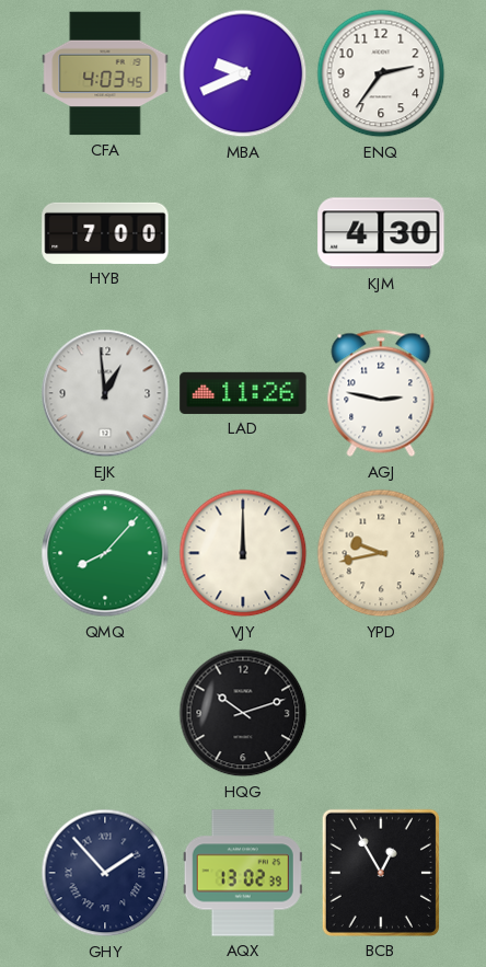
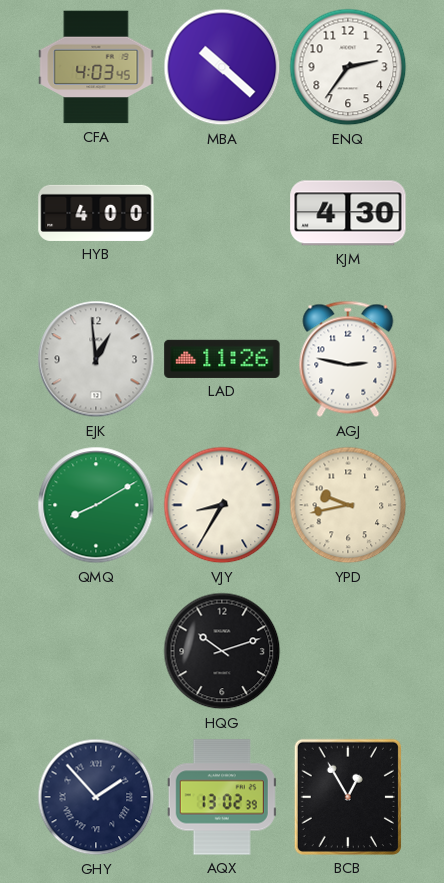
MBA: 9:41 -> 10:22
HYB: 7:00 -> 4:00
QMQ: 8:07 -> 8:10
VJY: 12:00 -> 8:35
